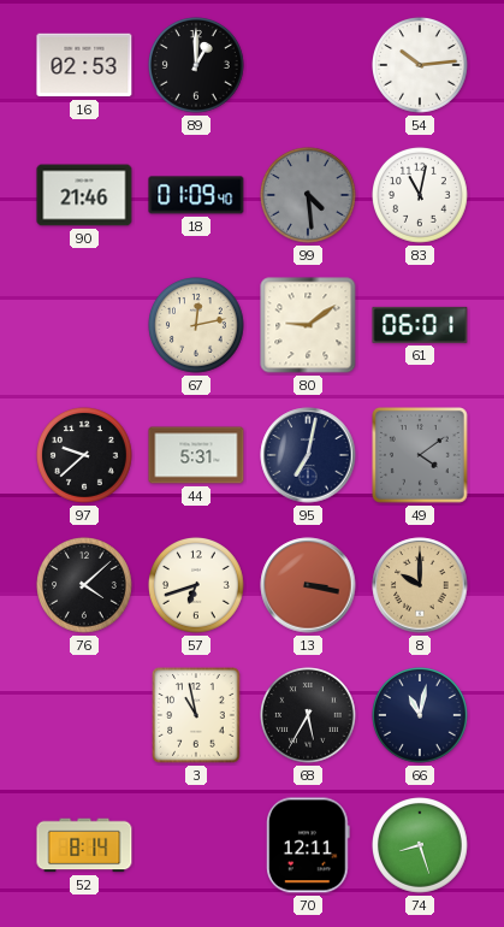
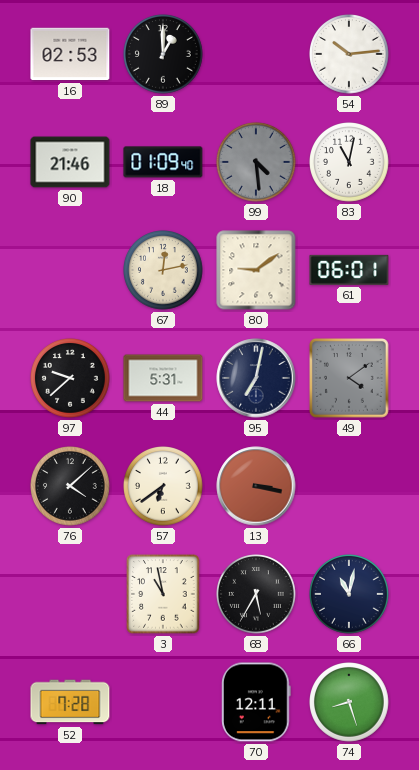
57: 6:42 -> 6:39
8: 10:00 -> none
52: 8:14 -> 7:28
